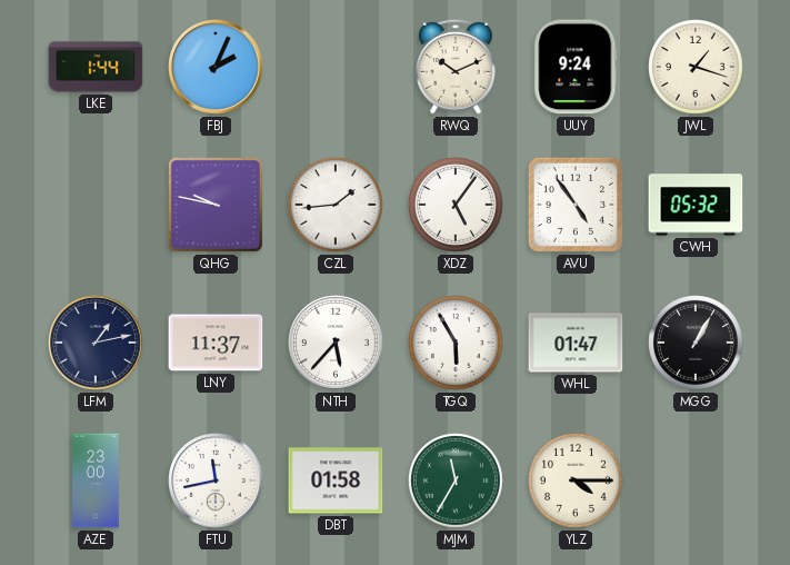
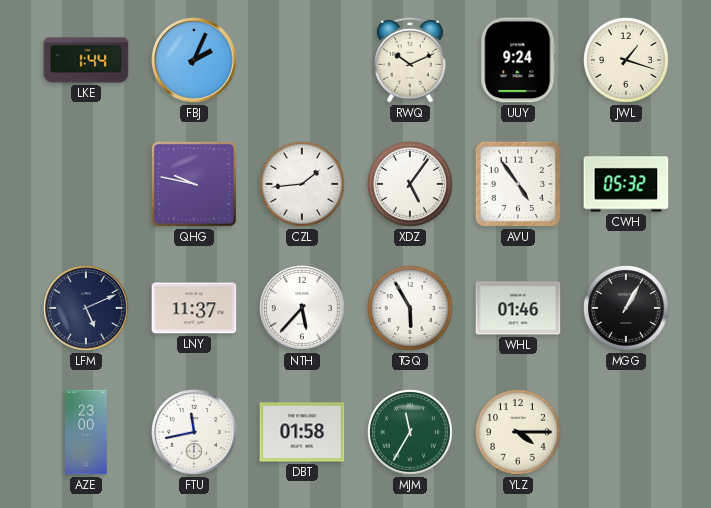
LFM: 1:13 -> 5:11
WHL: 01:47 -> 01:46
